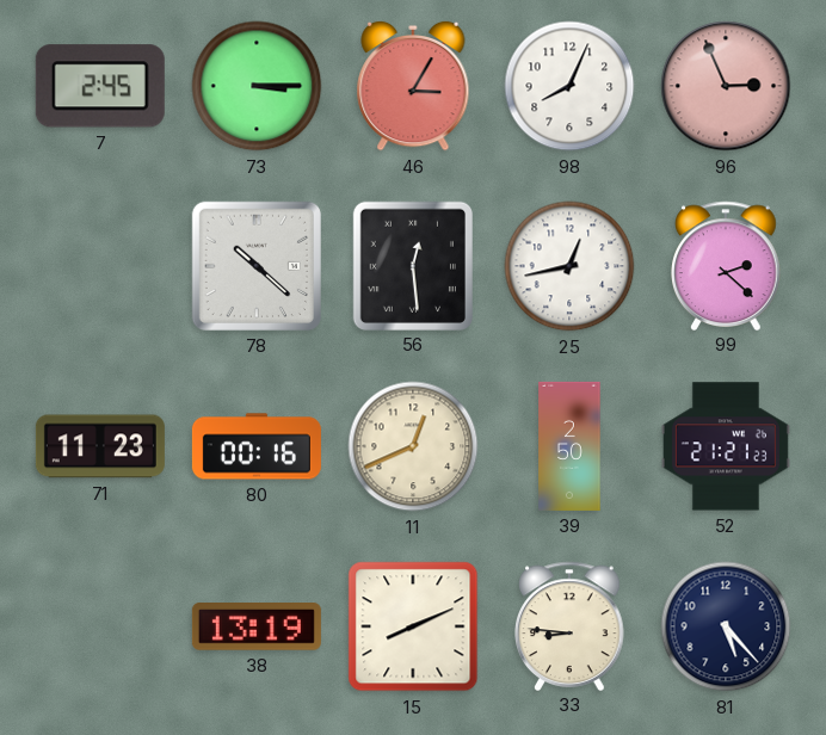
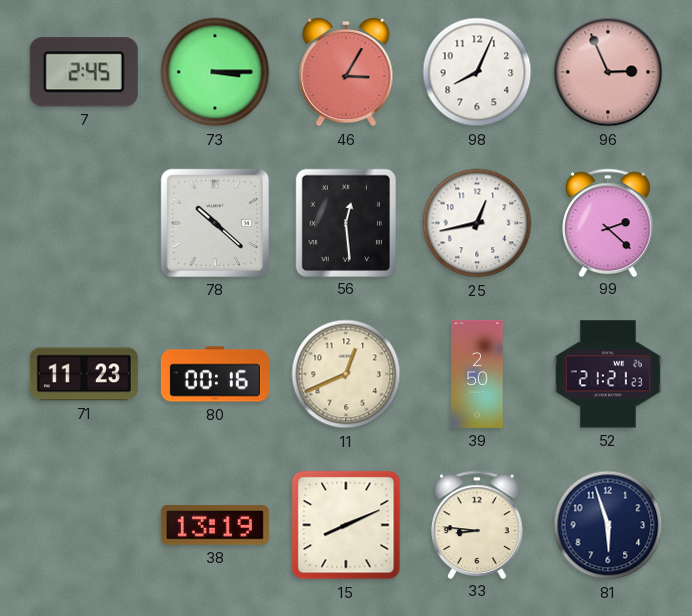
81: 5:23 -> 5:57
